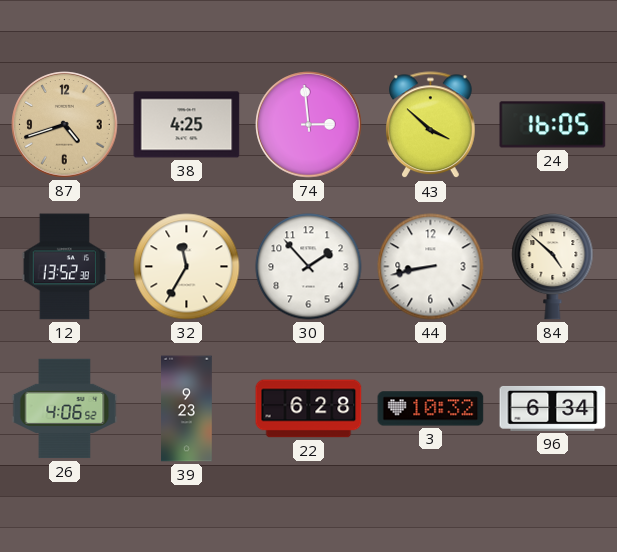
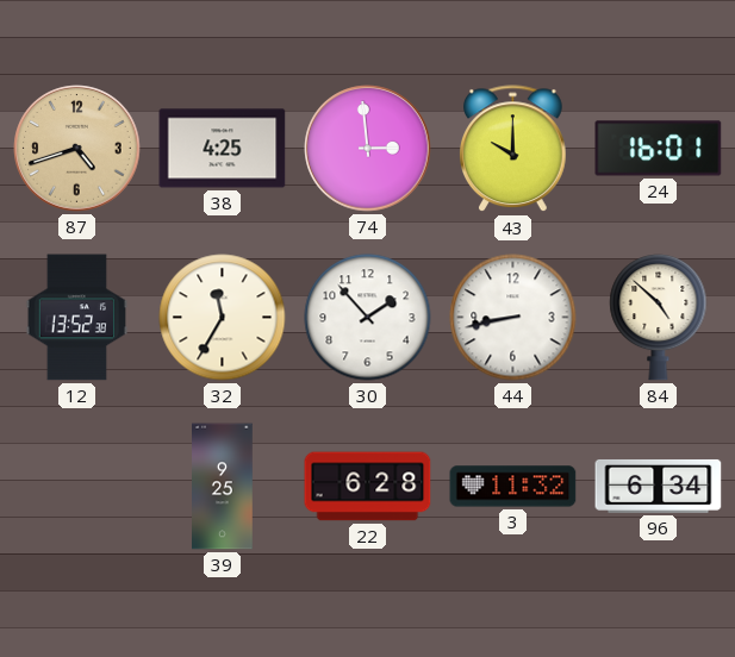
43: 3:52 -> 10:00
24: 16:05 -> 16:01
26: 4:06 -> none
39: 9:23 -> 9:25
3: 10:32 -> 11:32
